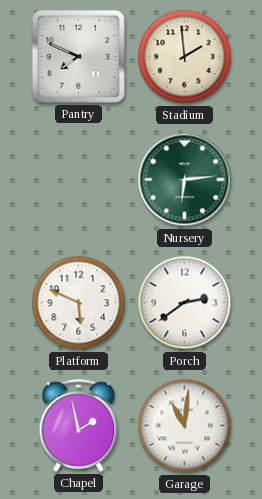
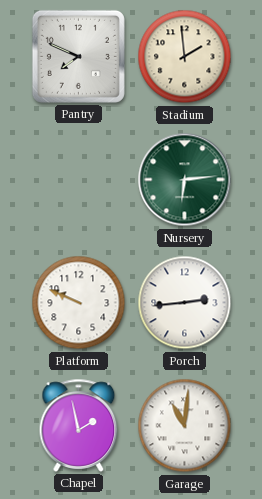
Platform: 5:49 -> 9:49
Porch: 2:39 -> 2:44
